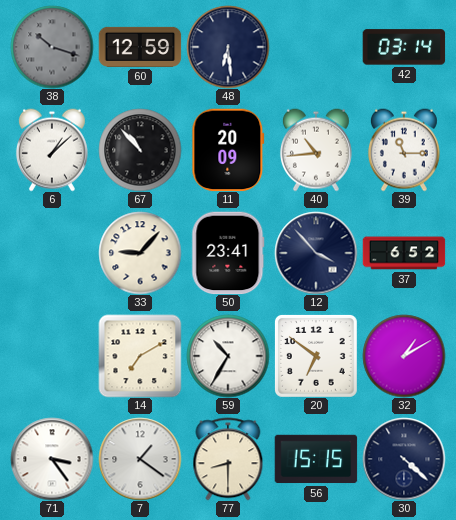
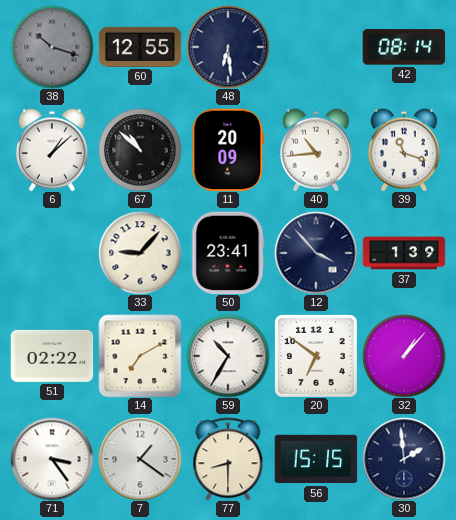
60: 12:59 -> 12:55
42: 03:14 -> 08:14
67: 10:53 -> 10:52
39: 11:15 -> 11:18
37: 6:52 -> 1:39
51: none -> 02:22
32: 1:10 -> 1:07
30: 4:22 -> 1:59
